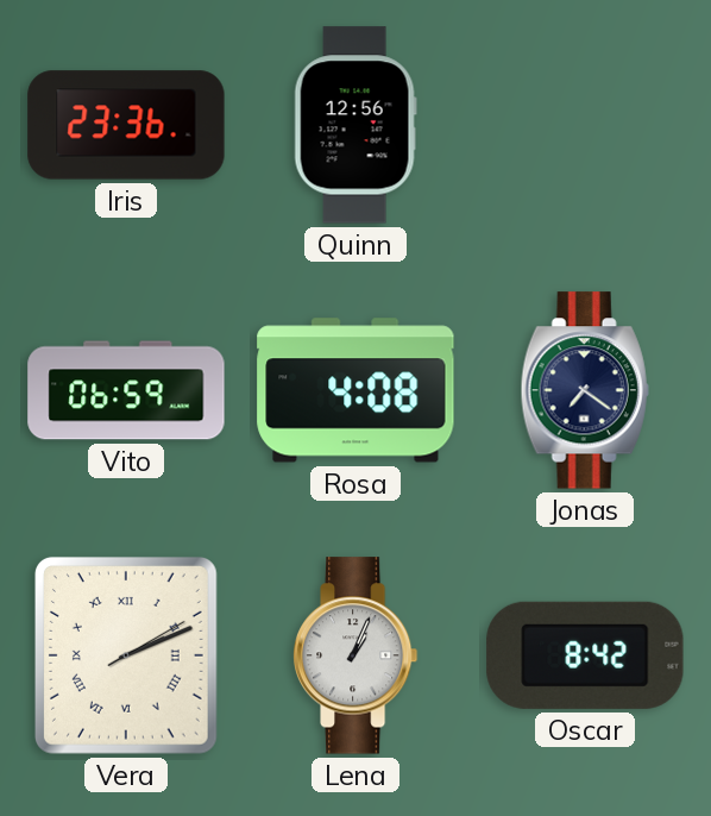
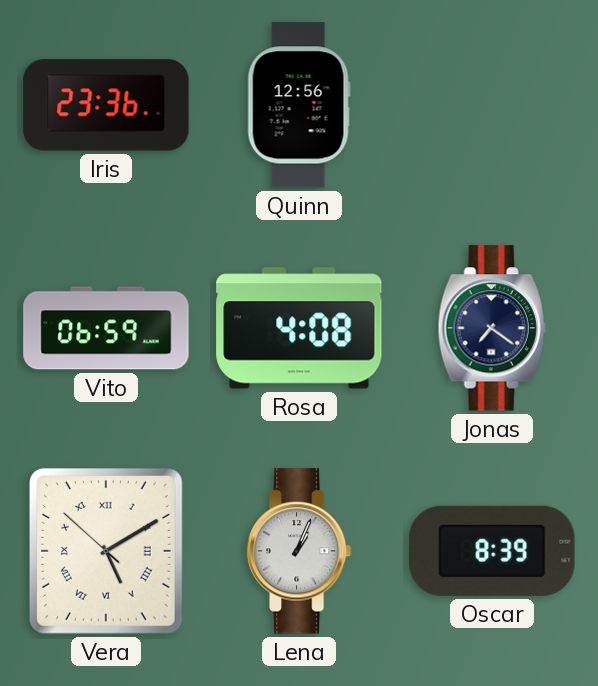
Vera: 2:11 -> 5:09
Oscar: 8:42 -> 8:39
